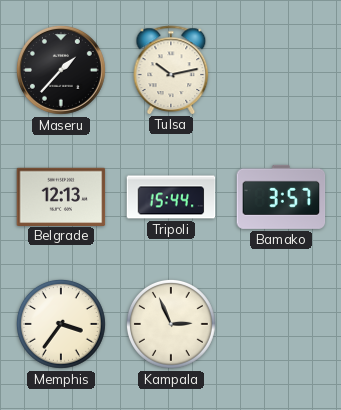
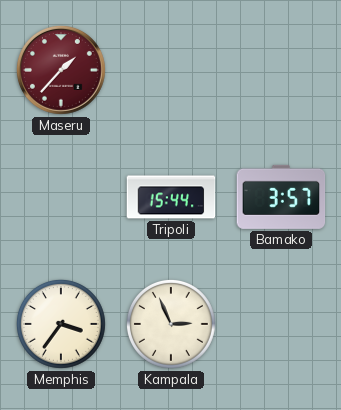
Maseru dial: black -> burgundy
Tulsa: 10:13 -> none
Belgrade: 12:13 -> none
